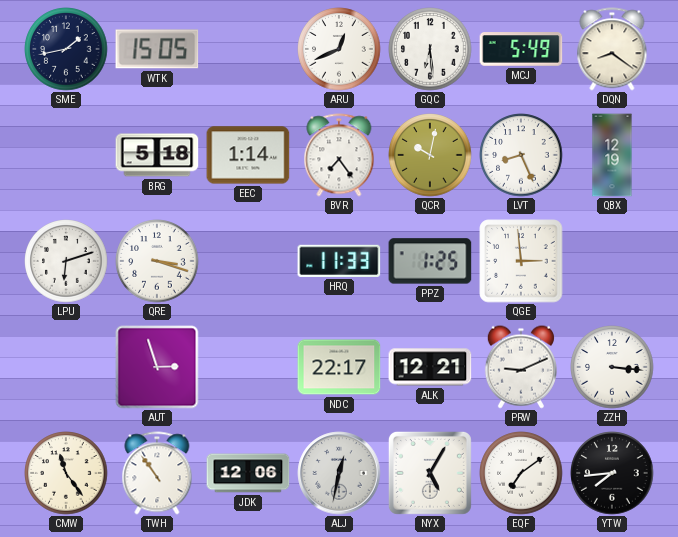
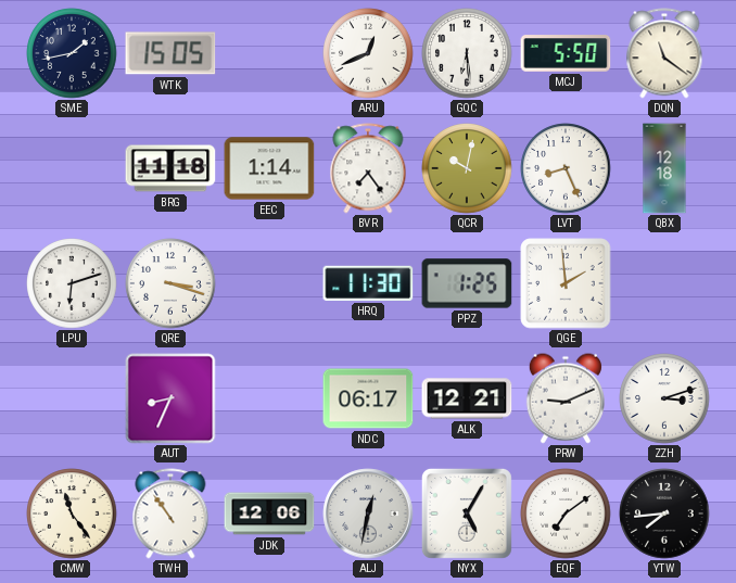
MCJ: 5:49 -> 5:50
DQN: 8:21 -> 11:21
BRG: 5:18 -> 11:18
QBX: 12:19 -> 12:18
HRQ: 11:33 -> 11:30
QGE: 2:59 -> 1:59
AUT: 2:57 -> 8:34
NDC: 22:17 -> 06:17
ZZH: 3:16 -> 3:12
